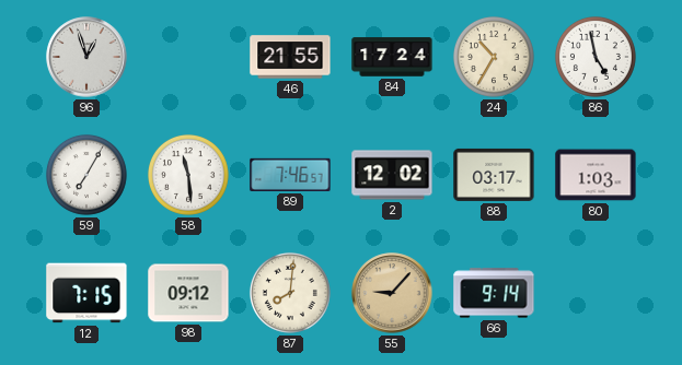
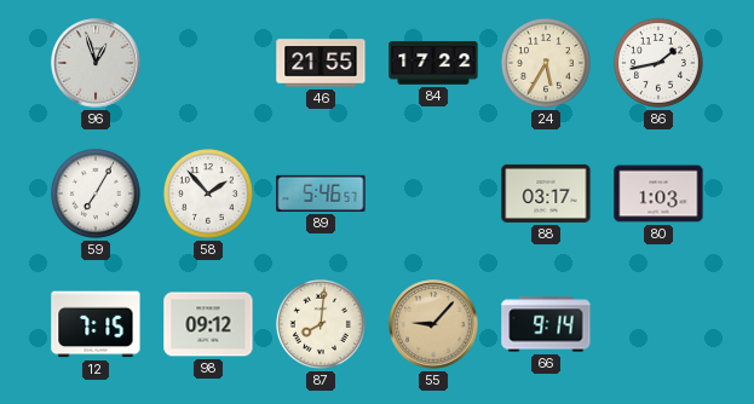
84: 17:24 -> 17:22
24: 10:35 -> 5:35
86: 4:58 -> 1:43
58: 11:29 -> 1:53
89: 7:46 -> 5:46
2: 12:02 -> none
